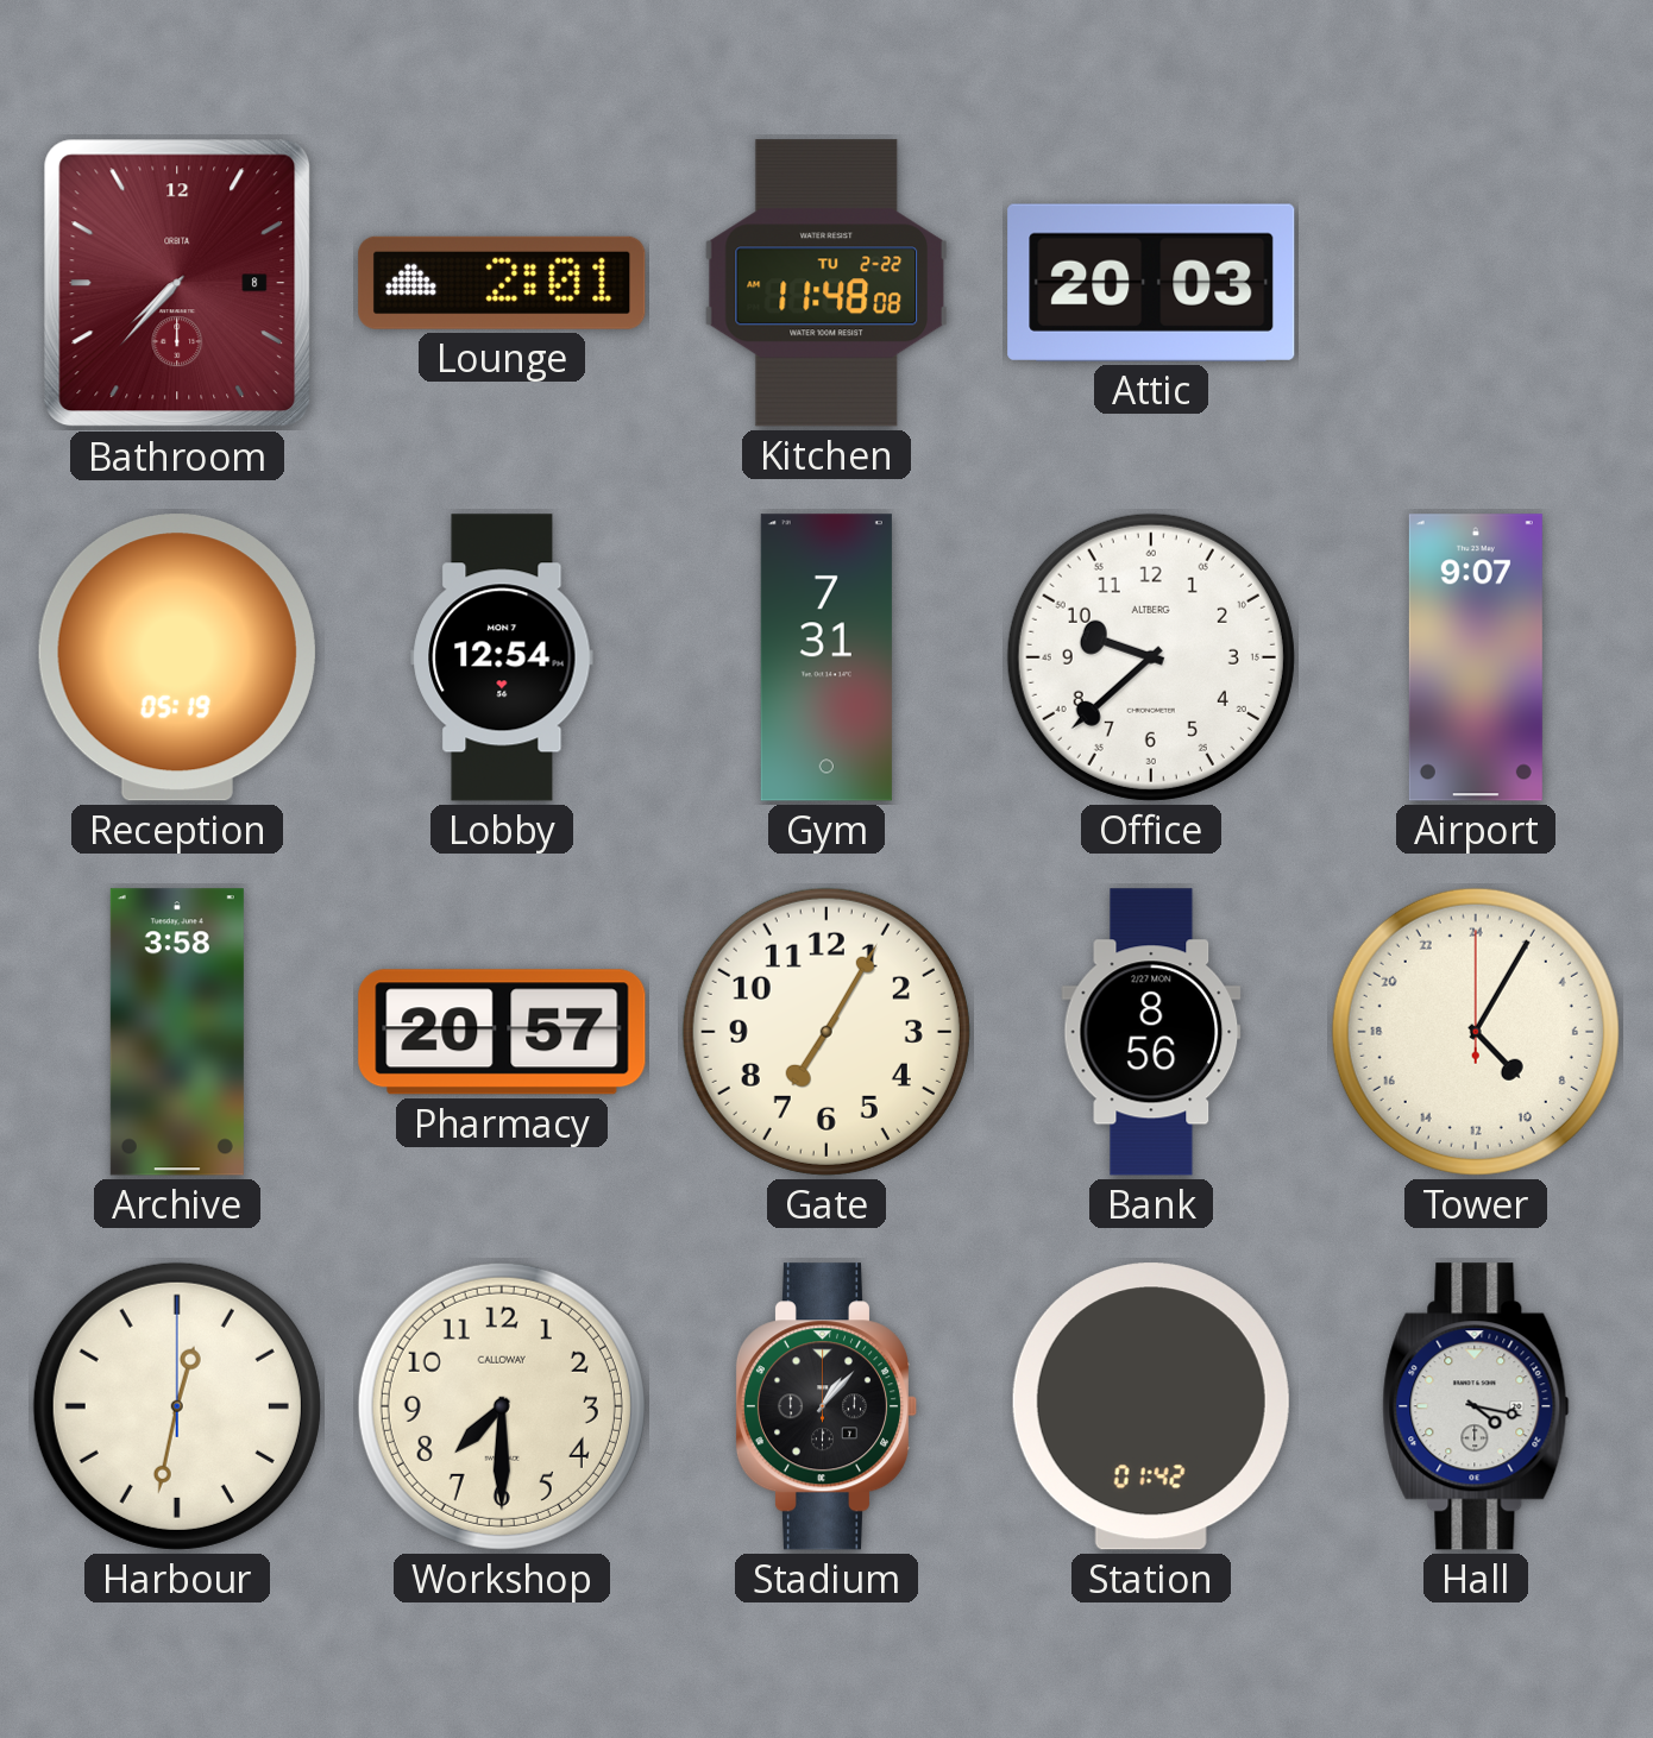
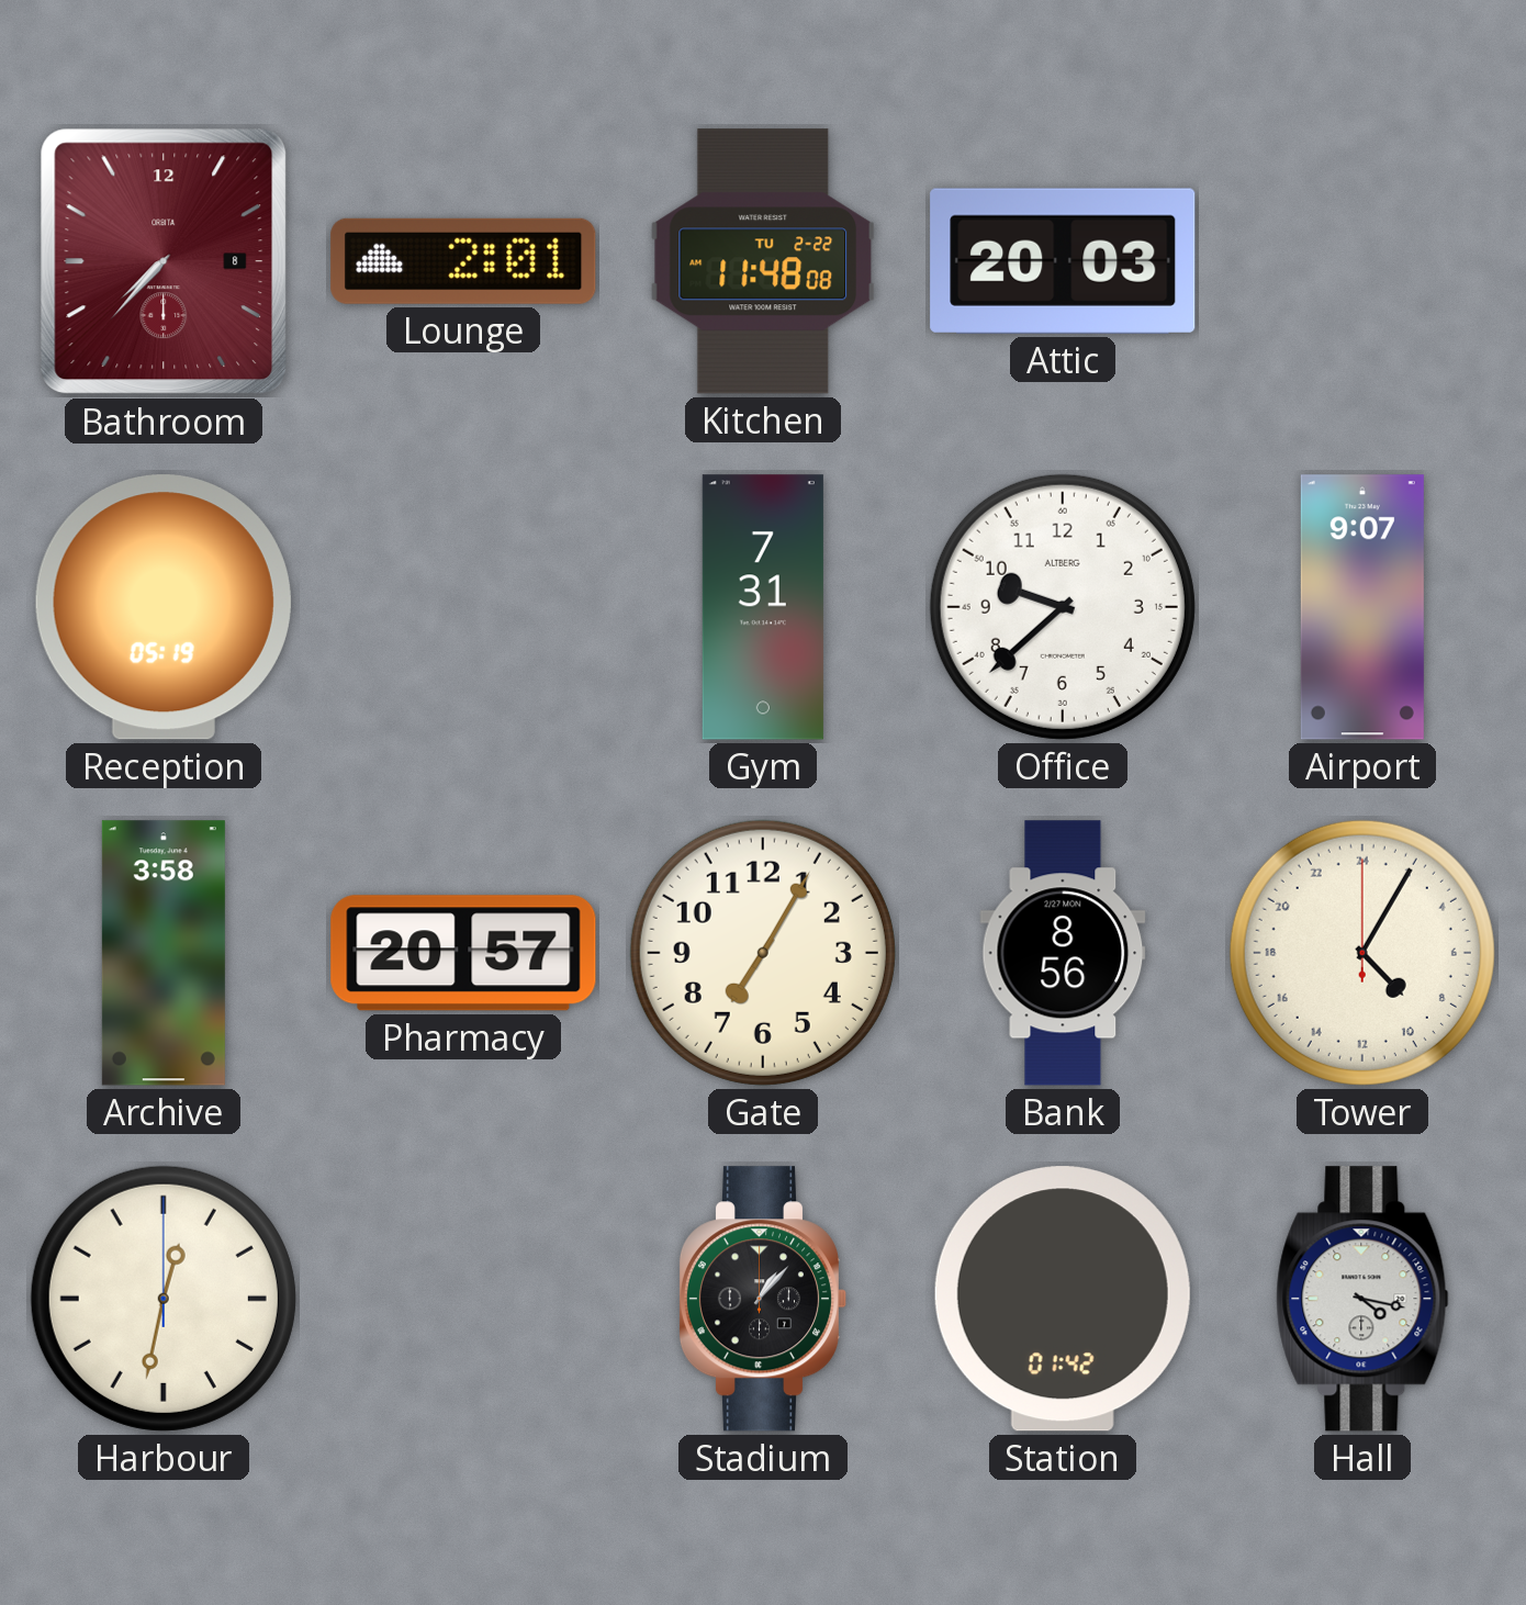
Lobby: 12:54 -> none
Workshop: 7:30 -> none
